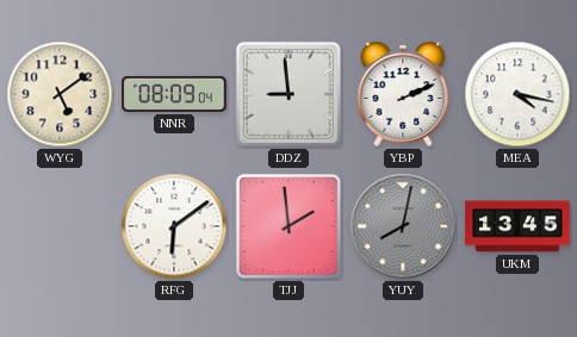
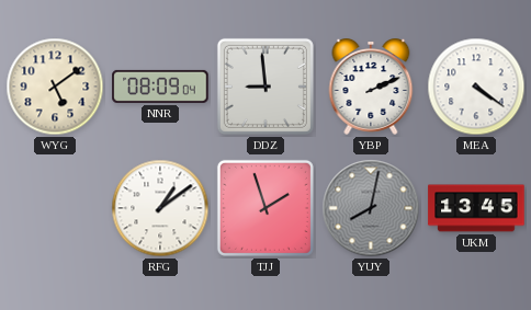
MEA: 4:17 -> 4:21
RFG: 6:09 -> 1:09
TJJ: 1:59 -> 1:57
